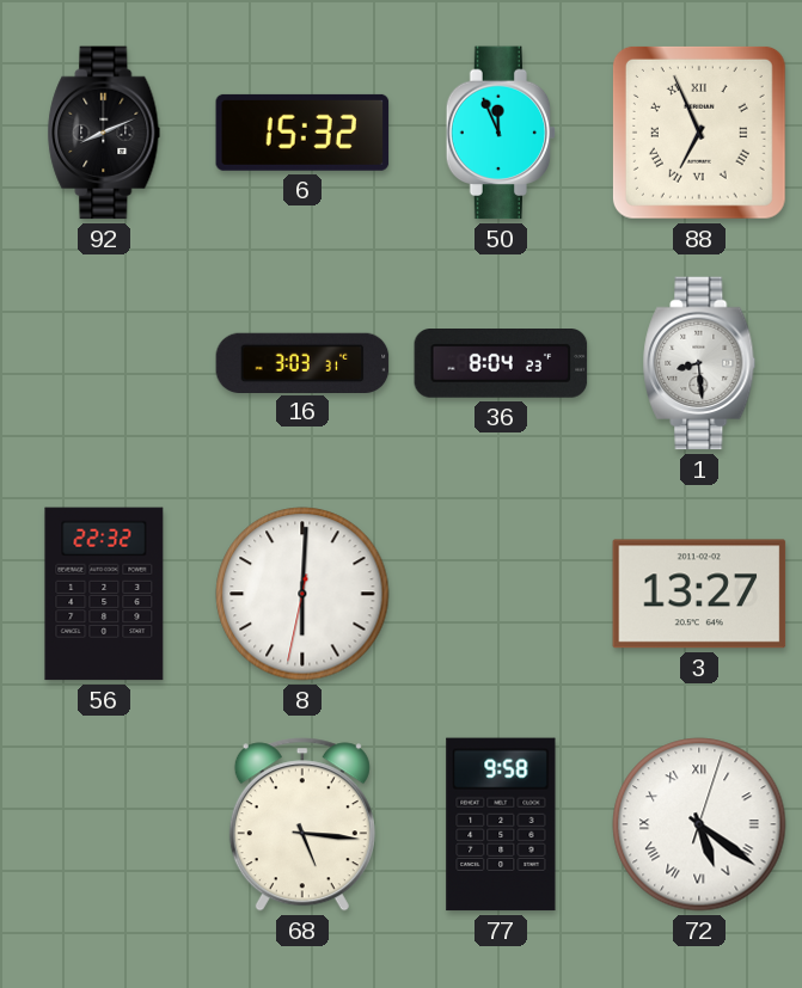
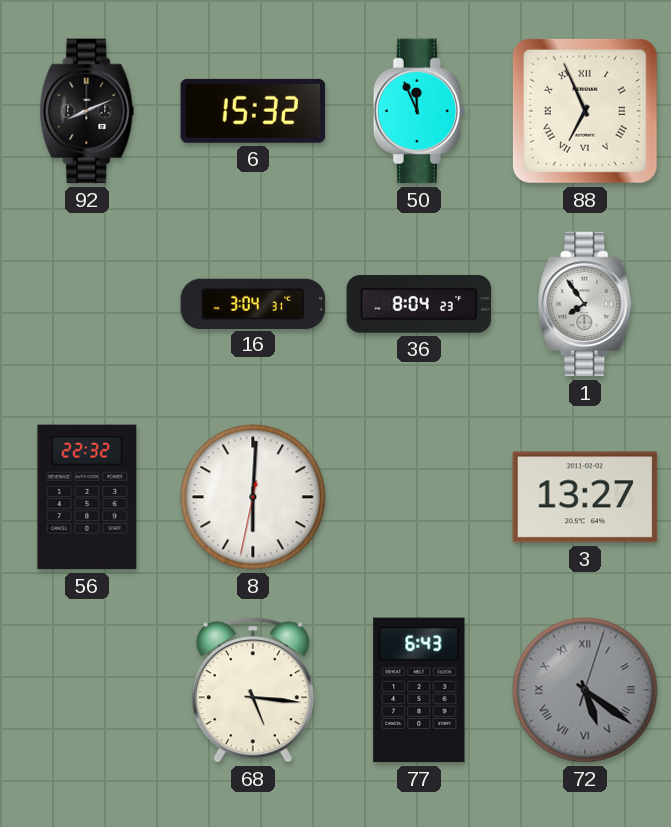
16: 3:03 -> 3:04
1: 8:29 -> 7:54
77: 9:58 -> 6:43
72 dial: white -> grey
